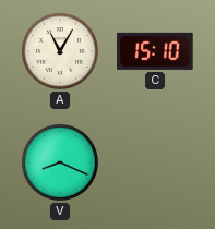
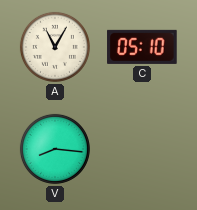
C: 15:10 -> 05:10
V: 8:19 -> 8:16
